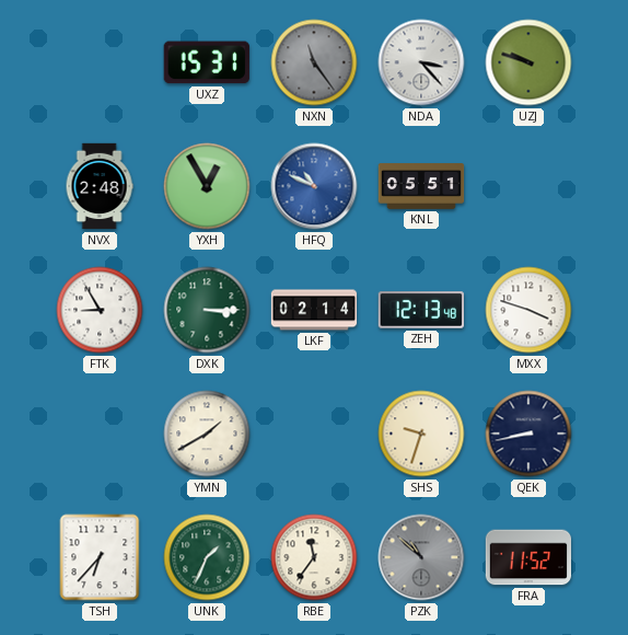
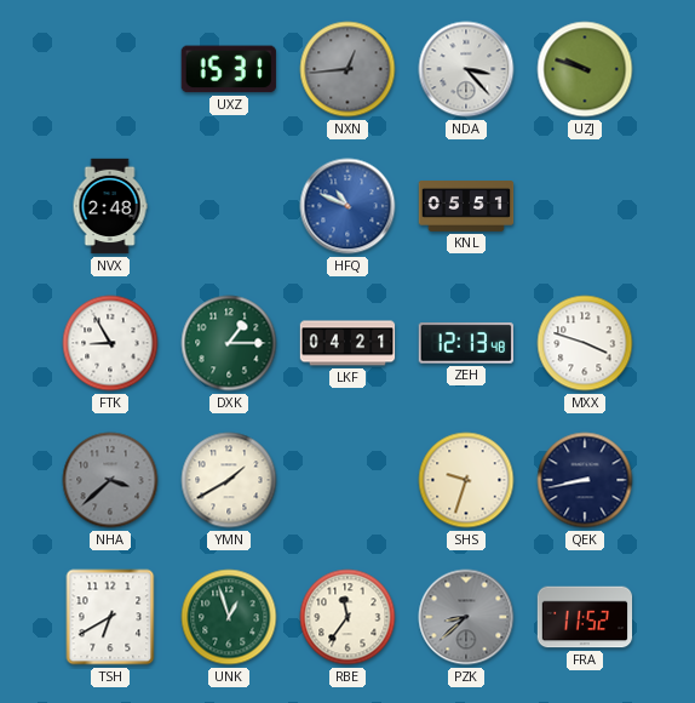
NXN: 11:24 -> 12:44
YXH: 12:55 -> none
DXK: 3:15 -> 1:15
LKF: 02:14 -> 04:21
NHA: none -> 3:38
TSH: 6:37 -> 6:40
UNK: 1:34 -> 12:57
PZK: 10:52 -> 8:38
